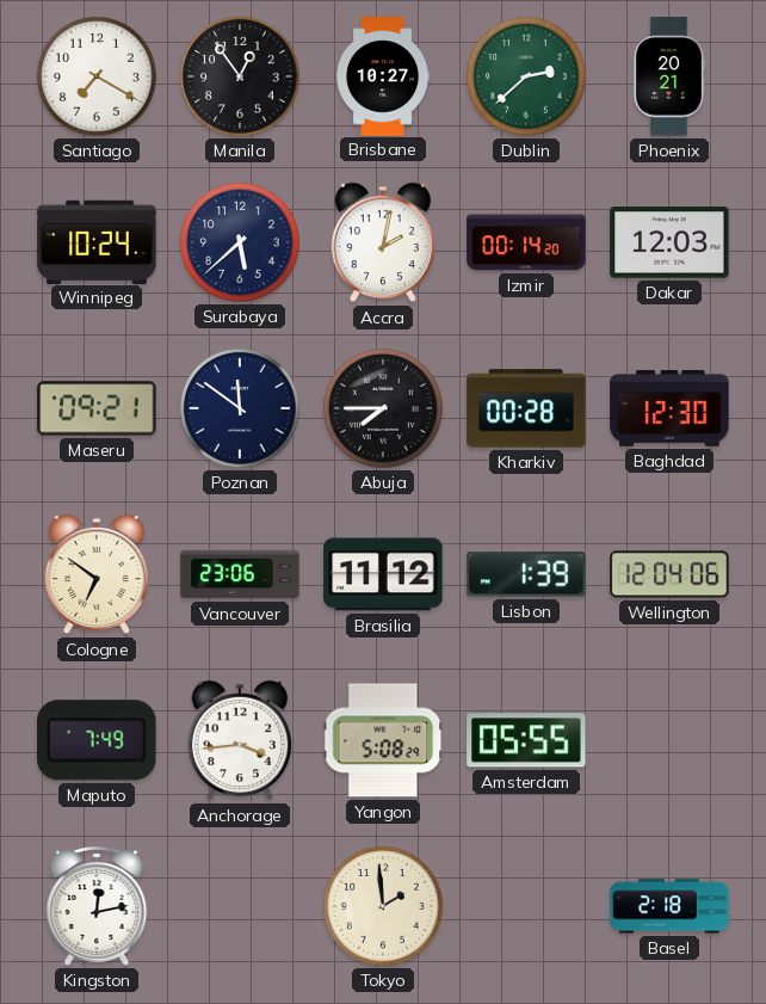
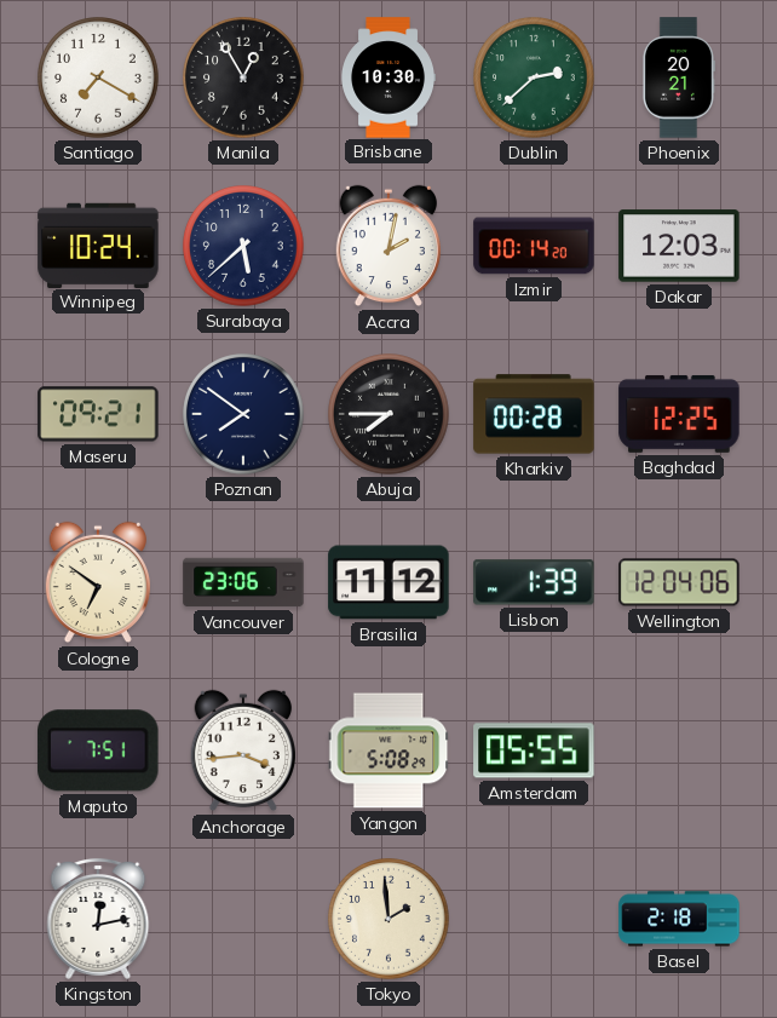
Manila: 12:54 -> 12:55
Brisbane: 10:27 -> 10:30
Poznan: 11:51 -> 7:51
Baghdad: 12:30 -> 12:25
Maputo: 7:49 -> 7:51
